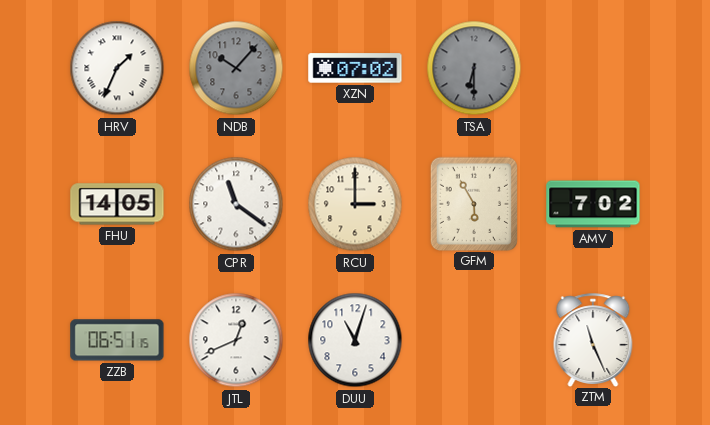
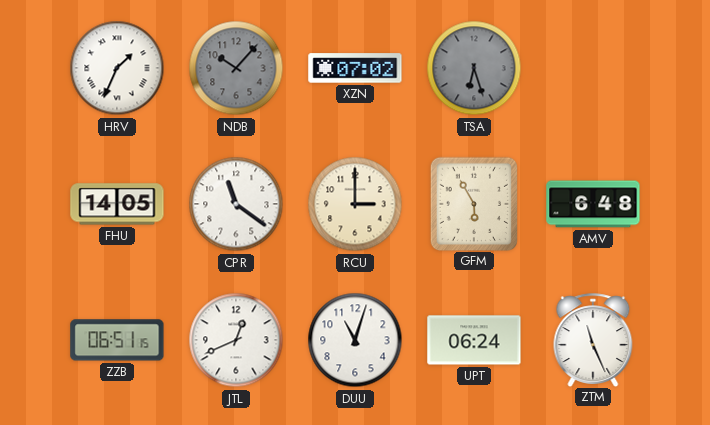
TSA: 6:30 -> 6:27
AMV: 7:02 -> 6:48
UPT: none -> 06:24
